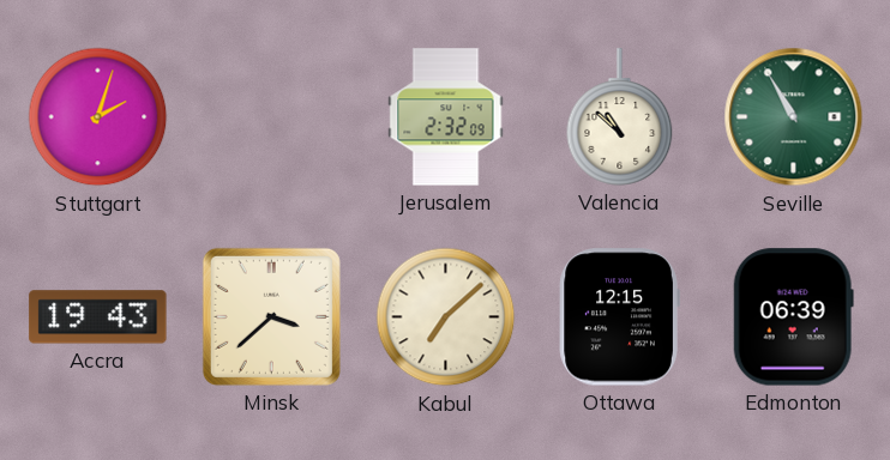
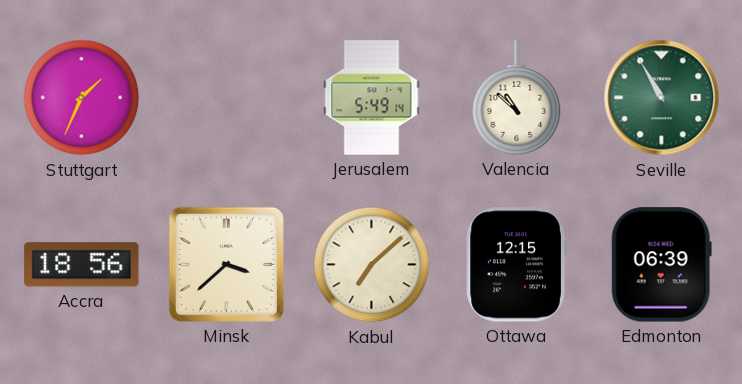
Stuttgart: 2:03 -> 1:34
Jerusalem: 2:32 -> 5:49
Accra: 19:43 -> 18:56
